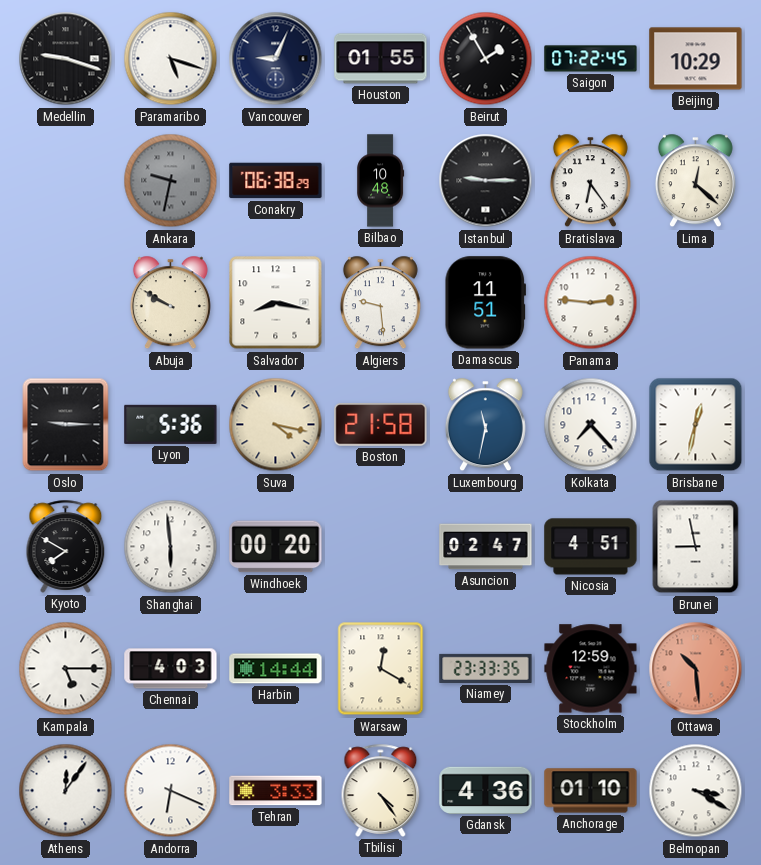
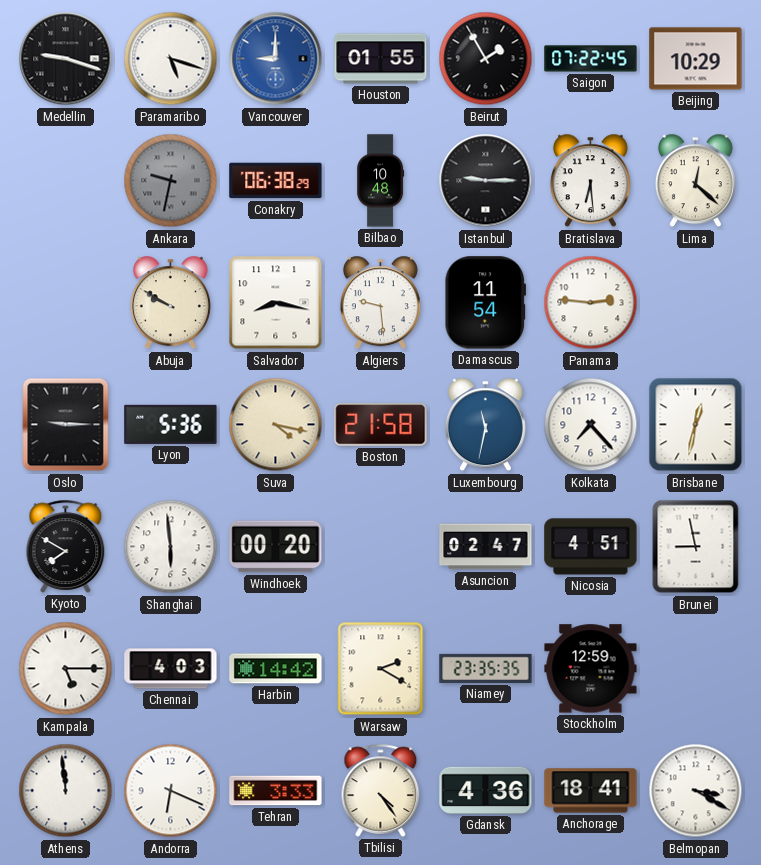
Vancouver: 9:04 -> 9:00
Vancouver dial: navy -> blue
Bratislava: 6:24 -> 6:29
Damascus: 11:51 -> 11:54
Harbin: 14:44 -> 14:42
Warsaw: 12:20 -> 2:20
Niamey: 23:33 -> 23:35
Ottawa: 10:29 -> none
Athens: 12:06 -> 11:59
Anchorage: 01:10 -> 18:41
